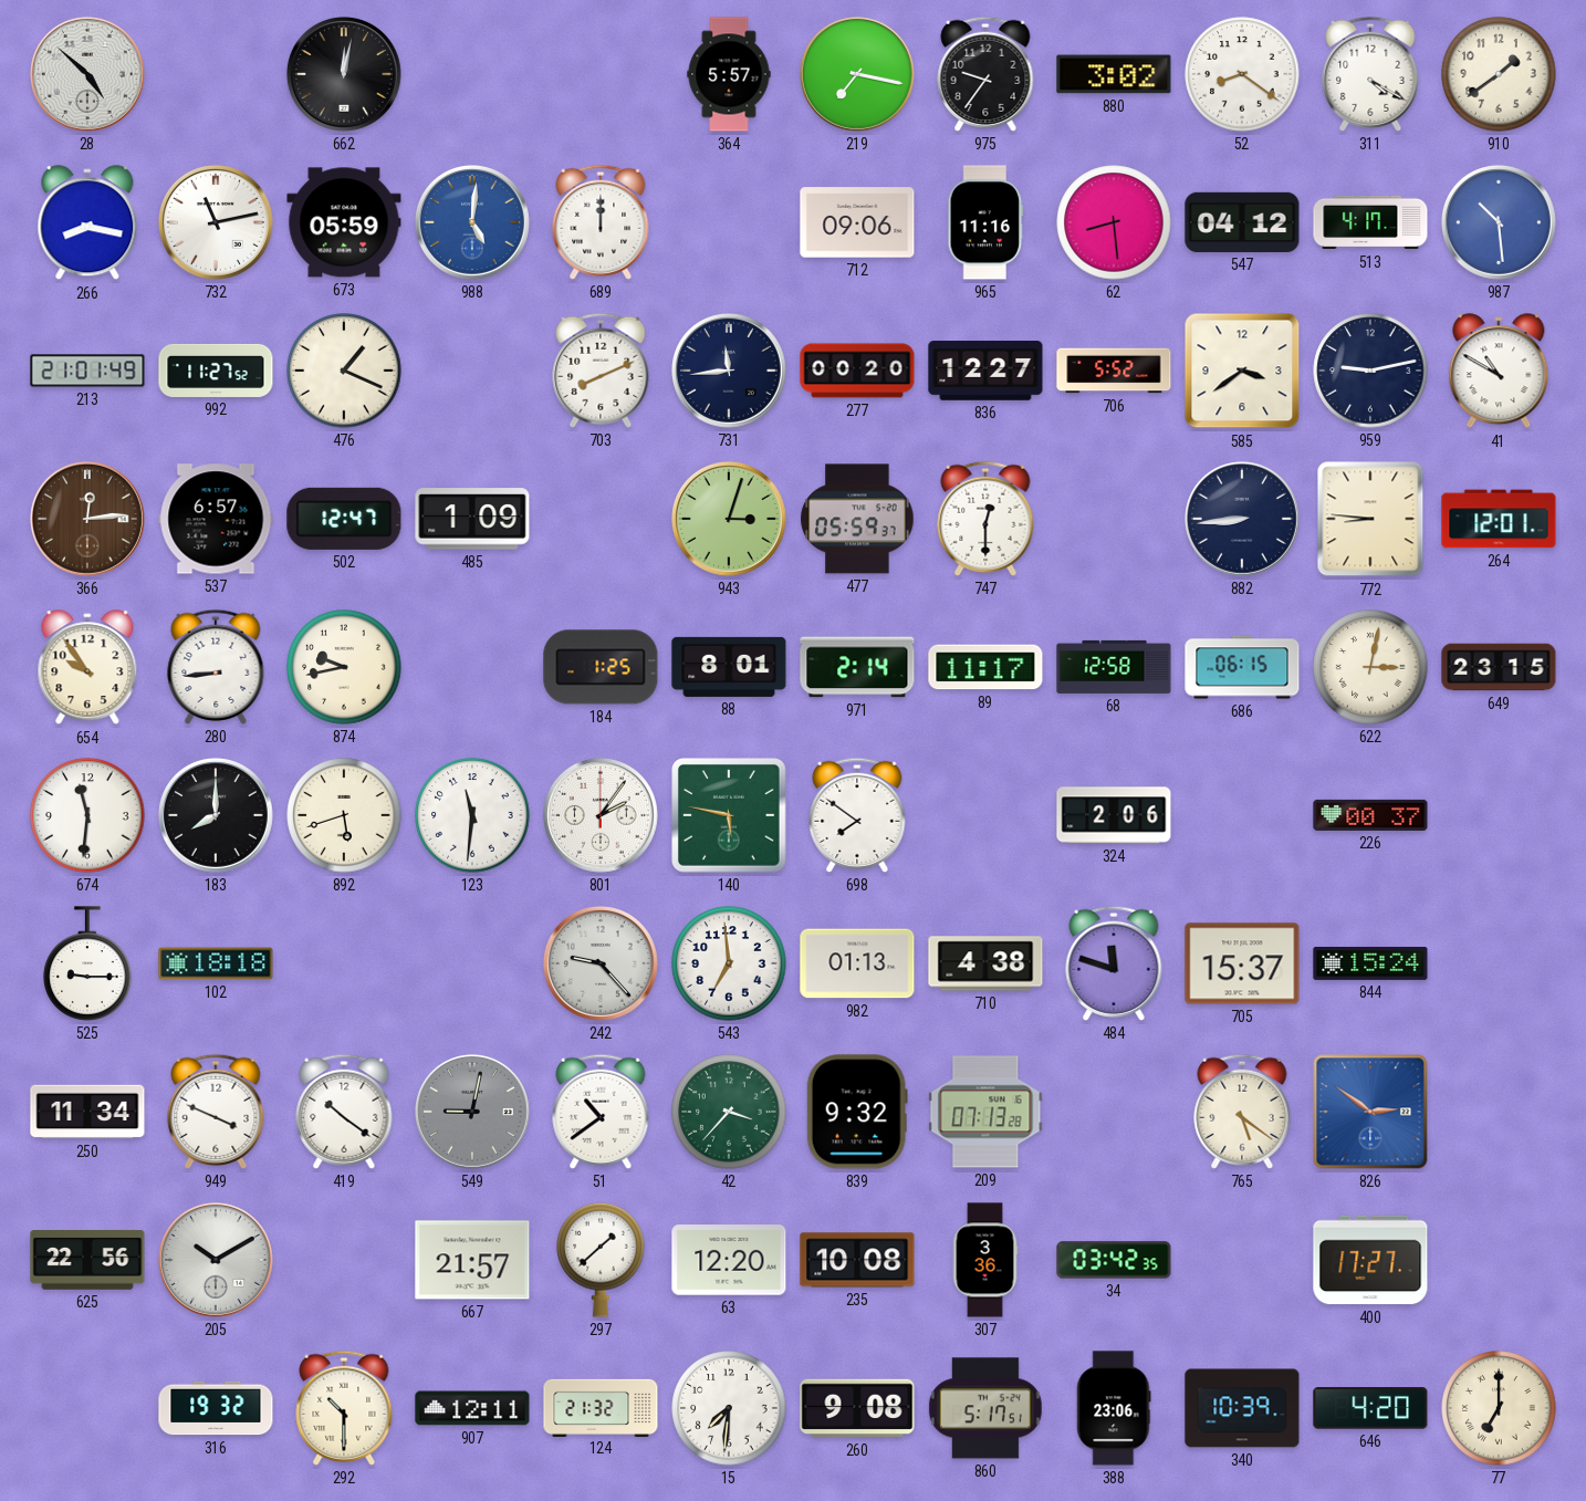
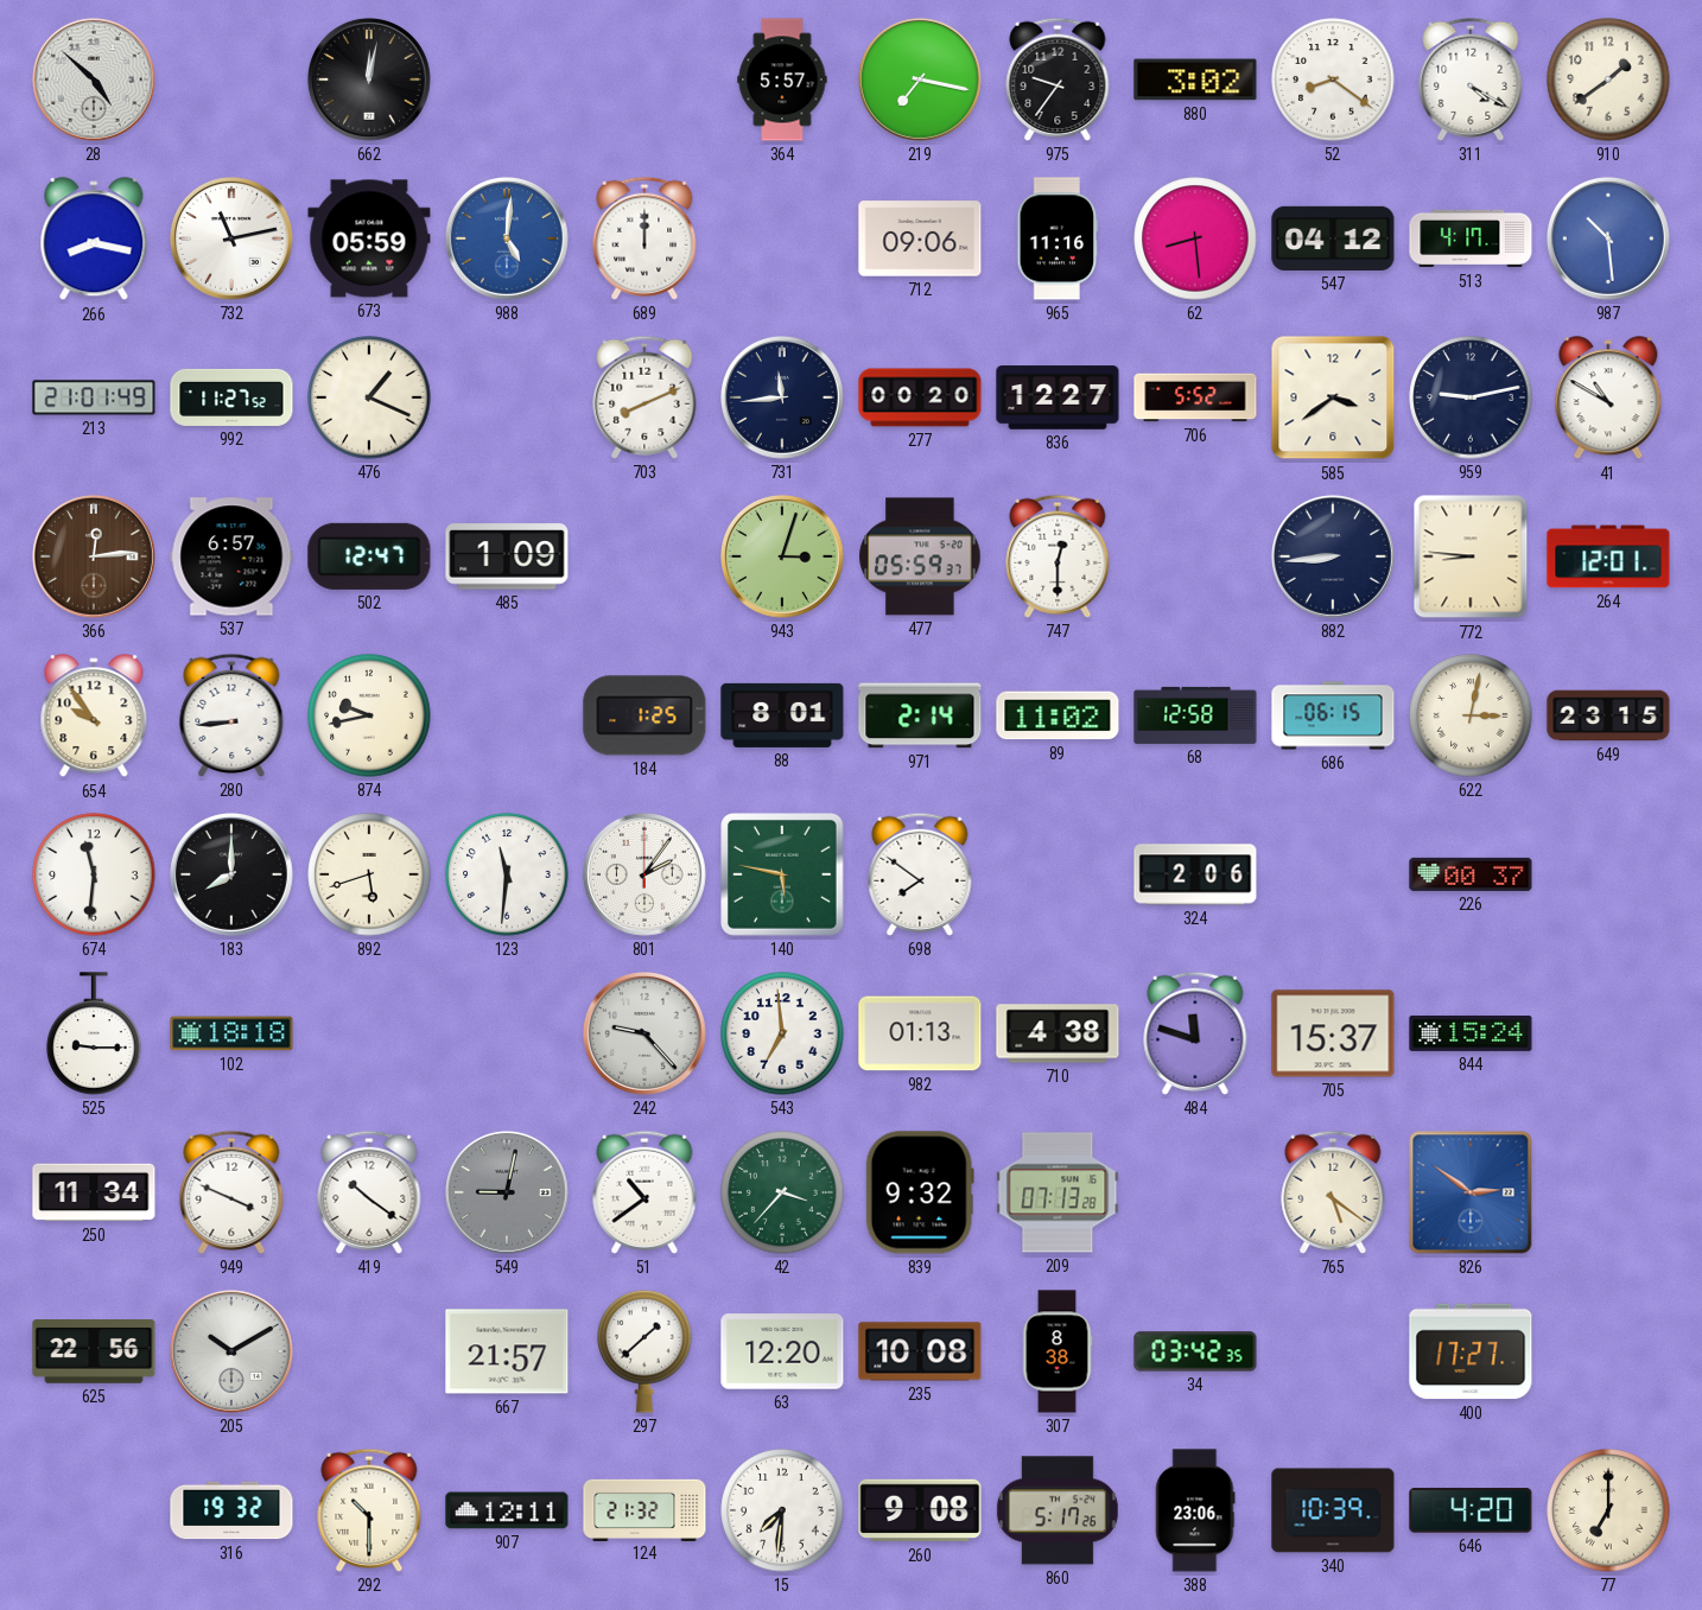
89: 11:17 -> 11:02
307: 3:36 -> 8:38
860: 5:17:51 -> 5:17:26
